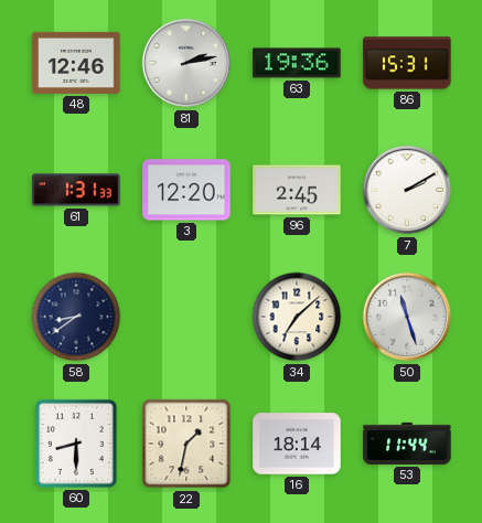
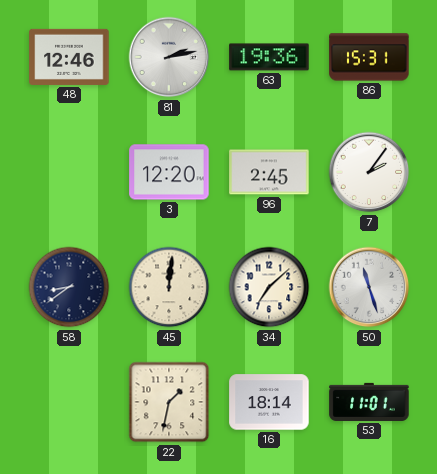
61: 1:31 -> none
7: 2:10 -> 2:06
45: none -> 12:01
60: 8:30 -> none
53: 11:44 -> 11:01
